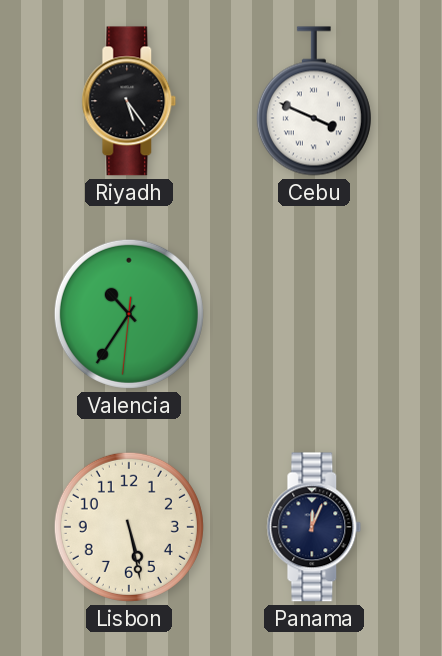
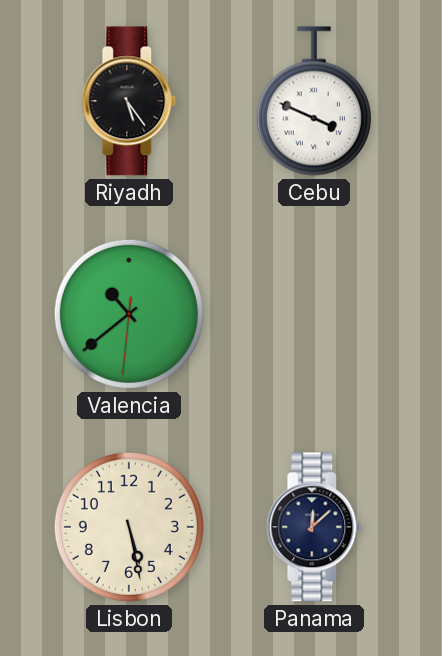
Valencia: 10:35 -> 10:38
Panama: 12:04 -> 12:08
